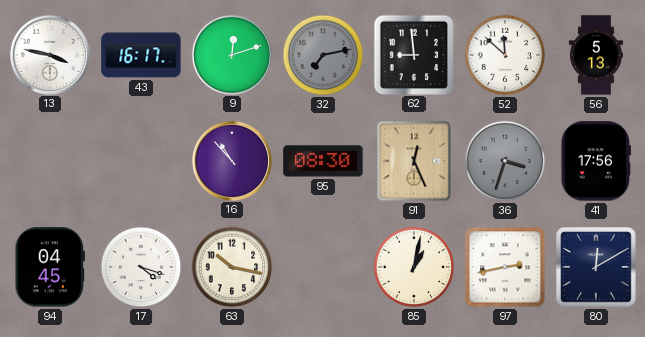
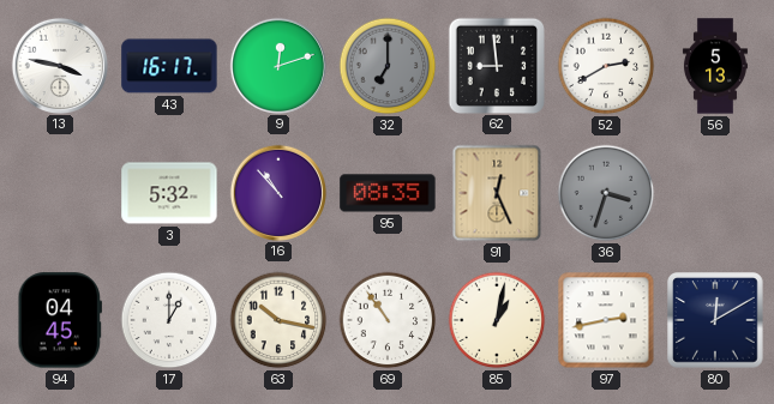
32: 7:13 -> 7:00
52: 11:52 -> 2:40
3: none -> 5:32
95: 08:30 -> 08:35
41: 17:56 -> none
17: 4:18 -> 1:00
69: none -> 10:54
